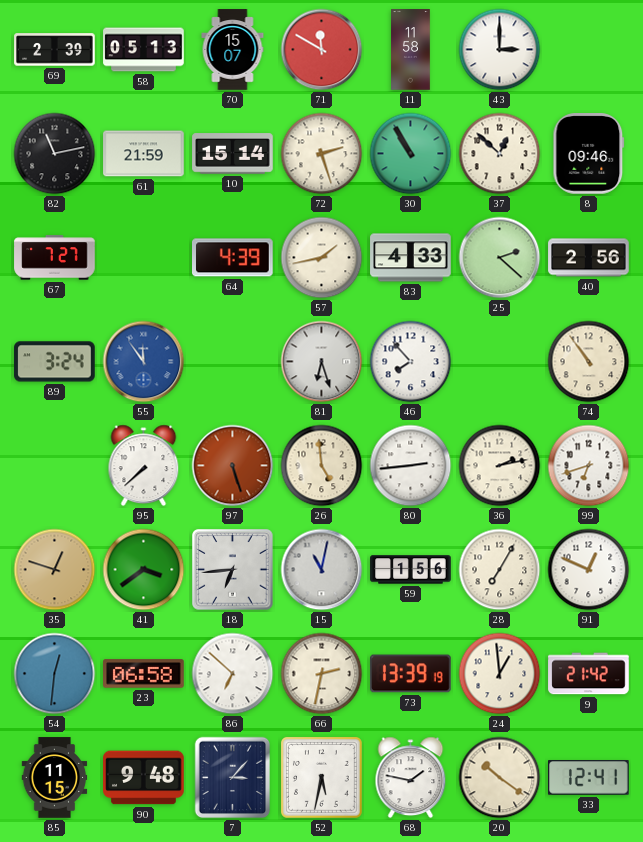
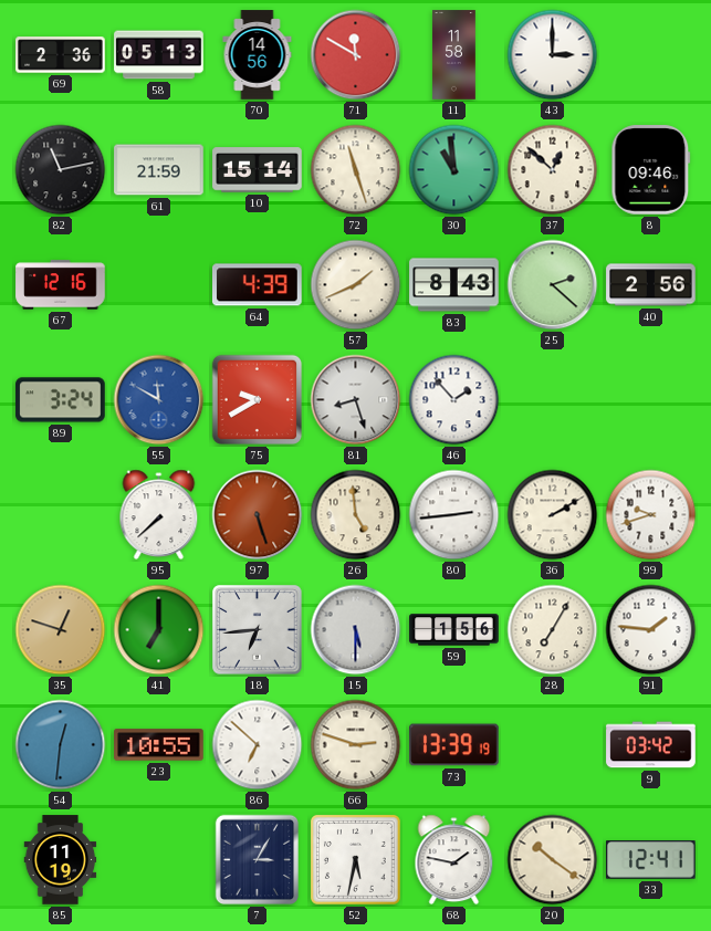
69: 2:39 -> 2:36
70: 15:07 -> 14:56
72: 2:27 -> 11:27
30: 10:55 -> 10:59
67: 7:27 -> 12:16
57: 1:43 -> 1:41
83: 4:33 -> 8:43
55: 11:54 -> 11:50
75: none -> 9:40
81: 6:27 -> 8:27
46: 7:53 -> 1:53
74: 10:54 -> none
36: 2:13 -> 2:10
99: 6:42 -> 9:42
41: 3:39 -> 7:00
15: 11:02 -> 5:30
91: 12:49 -> 1:46
23: 06:58 -> 10:55
66: 2:32 -> 2:48
24: 12:59 -> none
9: 21:42 -> 03:42
85: 11:15 -> 11:19
90: 9:48 -> none
7: 3:07 -> 3:05
